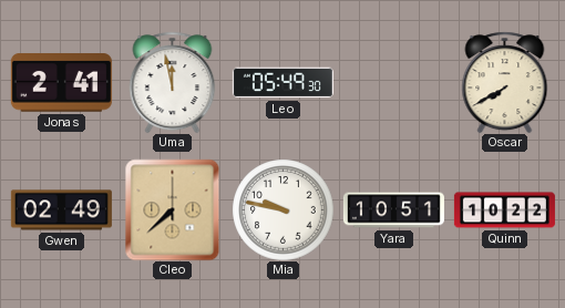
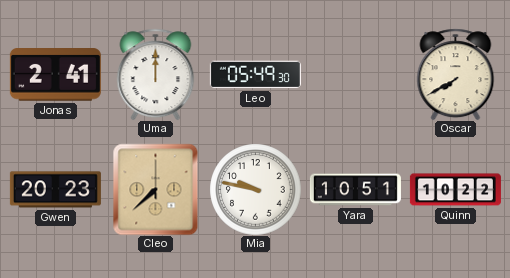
Uma: 11:58 -> 12:00
Gwen: 02:49 -> 20:23
